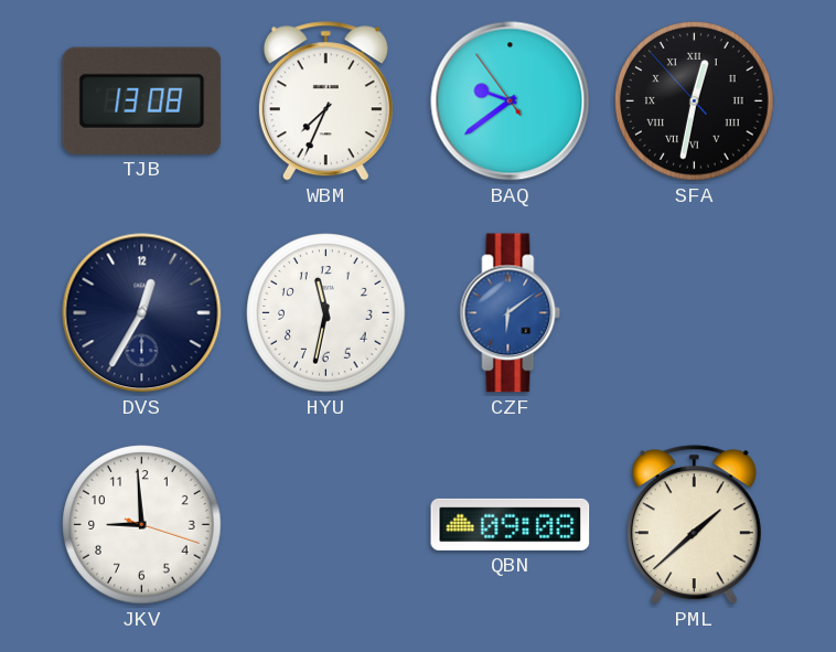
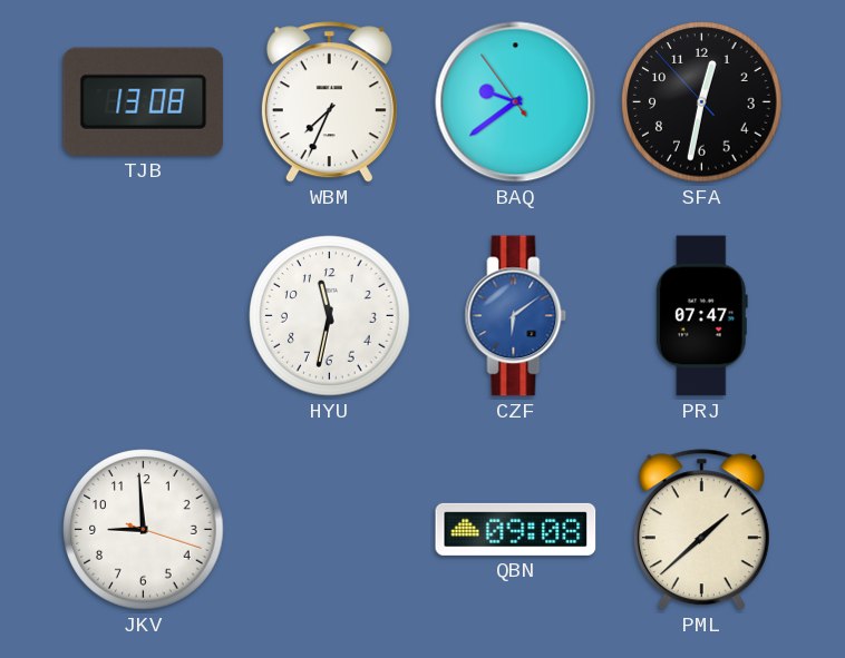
SFA numerals: Roman -> Arabic
DVS: 12:35 -> none
PRJ: none -> 07:47
